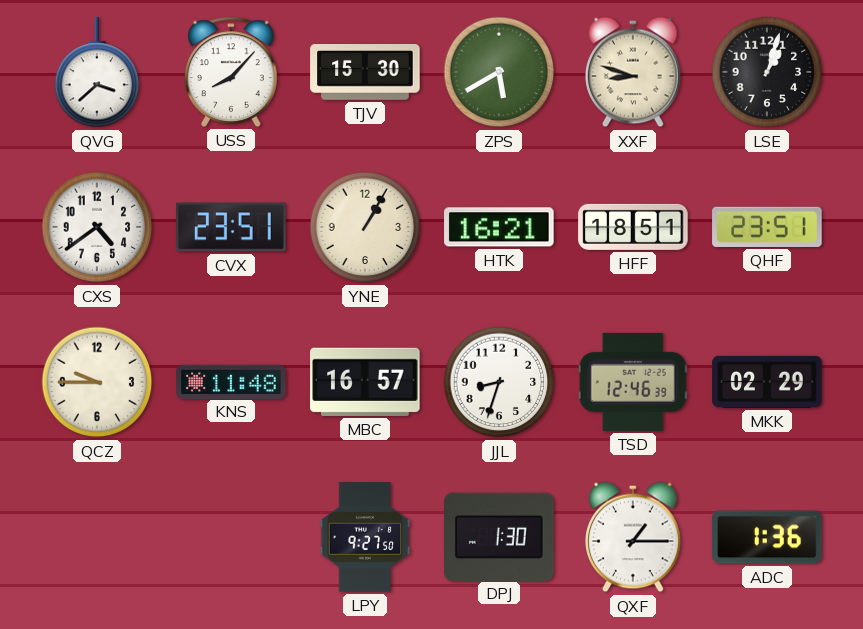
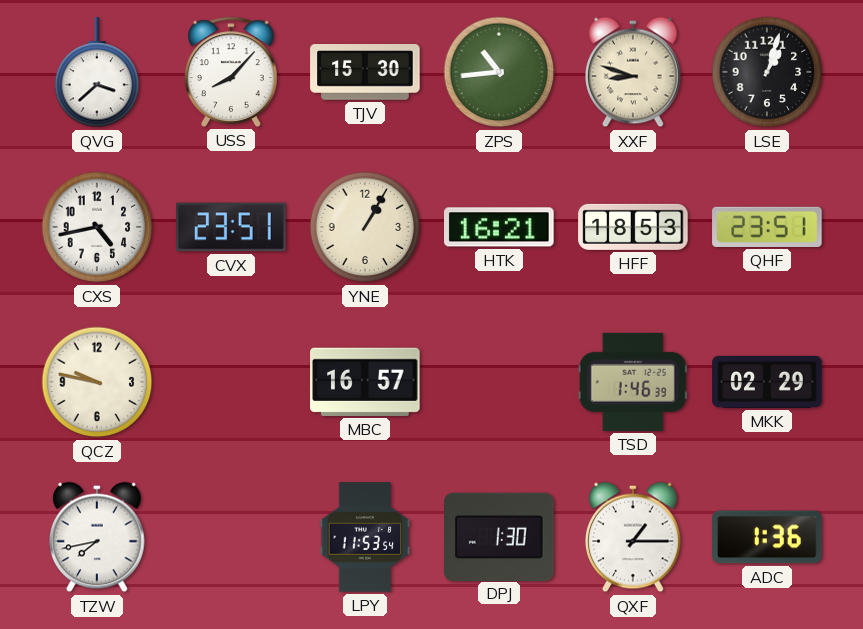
ZPS: 5:40 -> 10:44
CXS: 4:39 -> 4:43
HFF: 18:51 -> 18:53
QCZ: 9:45 -> 9:47
KNS: 11:48 -> none
JJL: 8:33 -> none
TSD: 12:46 -> 1:46
TZW: none -> 7:43
LPY: 9:27 -> 11:53
